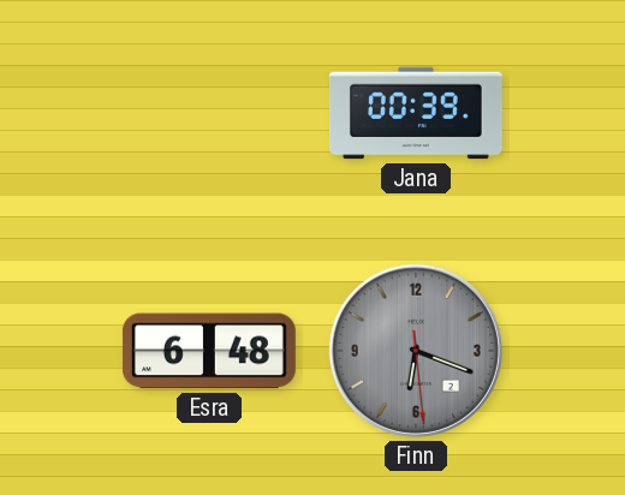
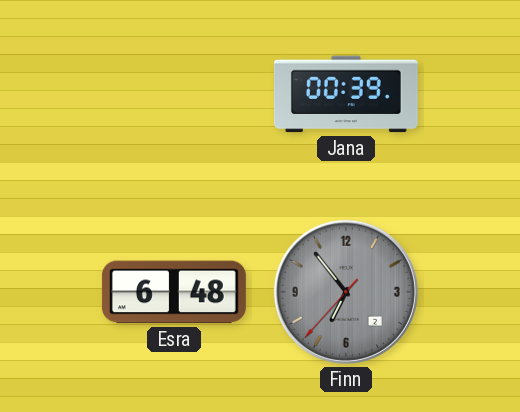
Finn: 6:18 -> 6:53
